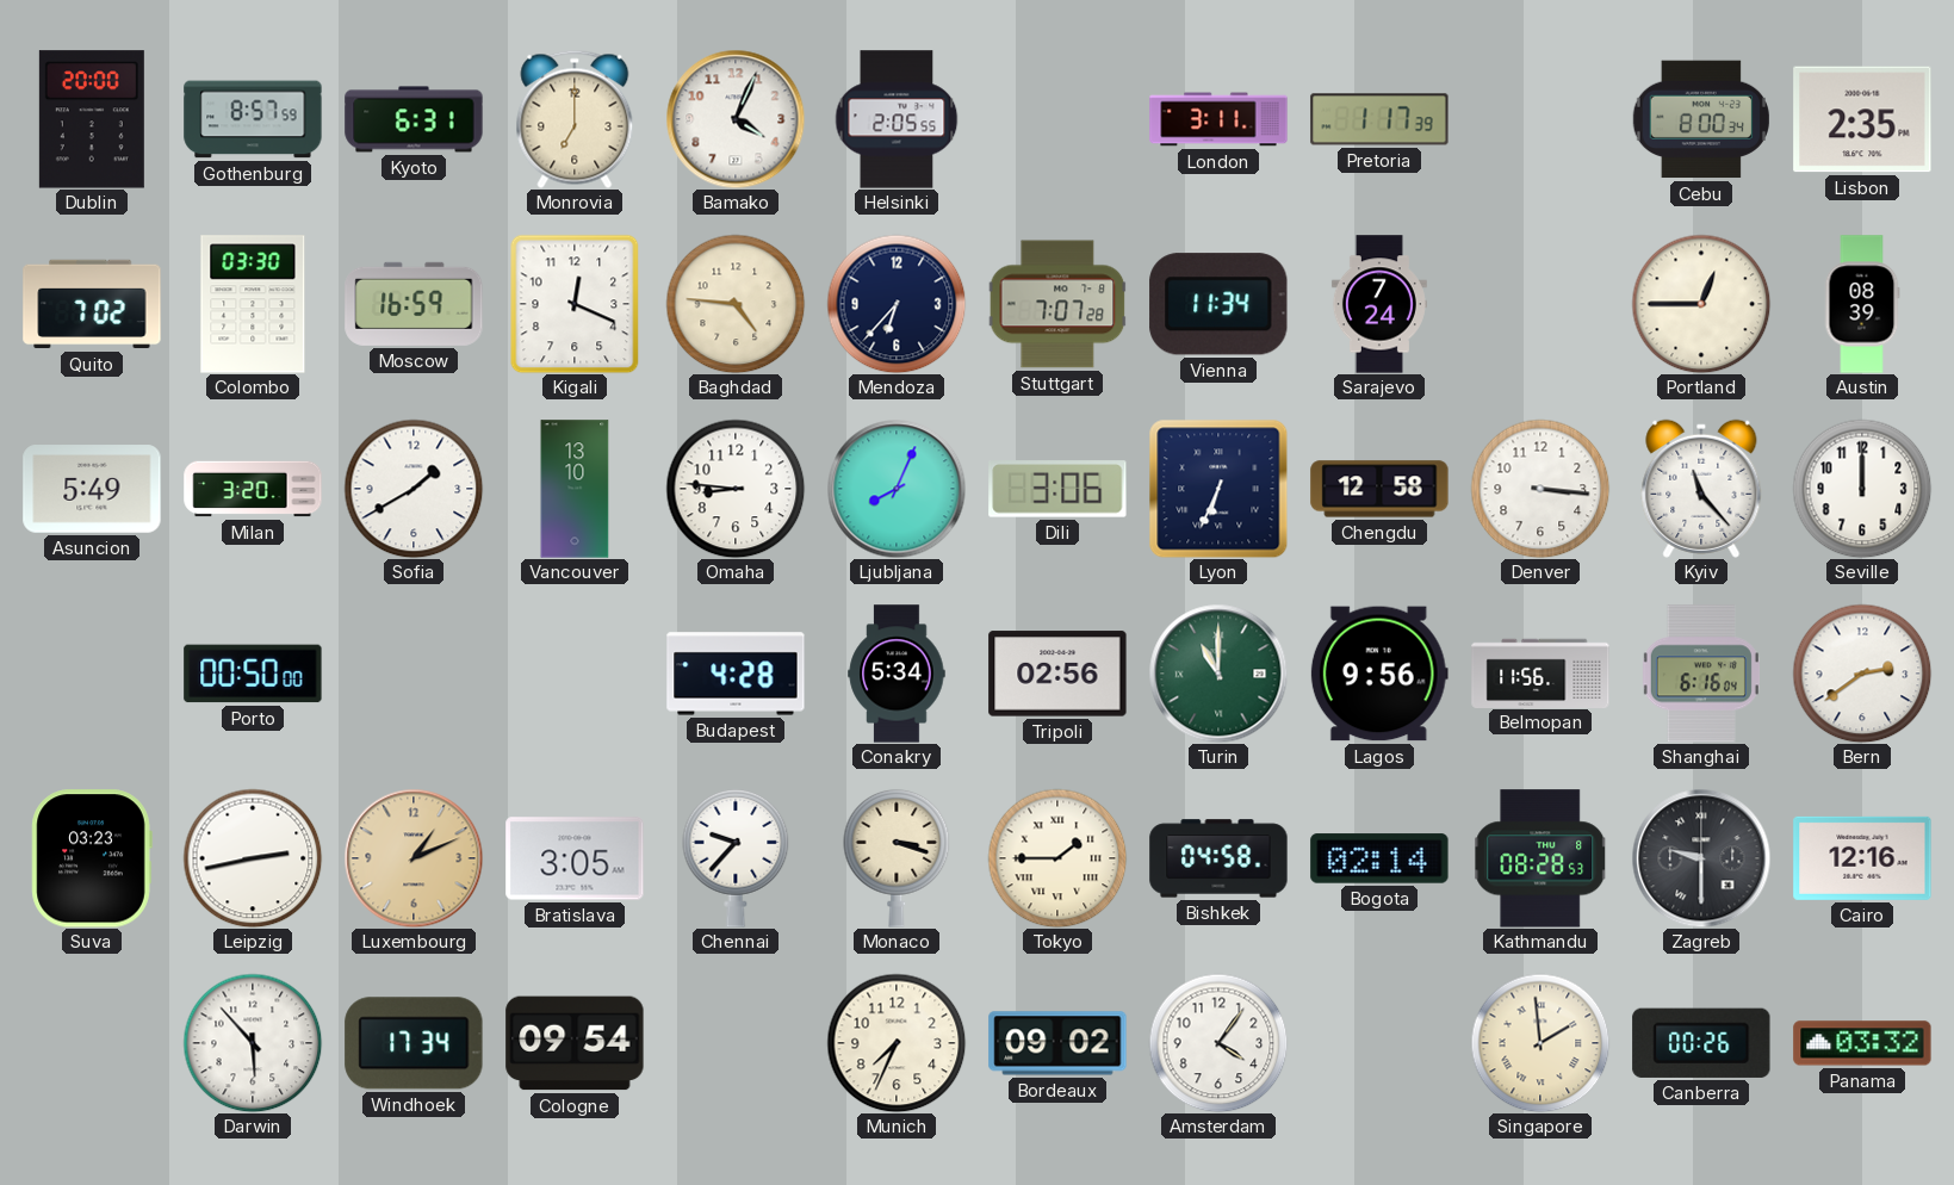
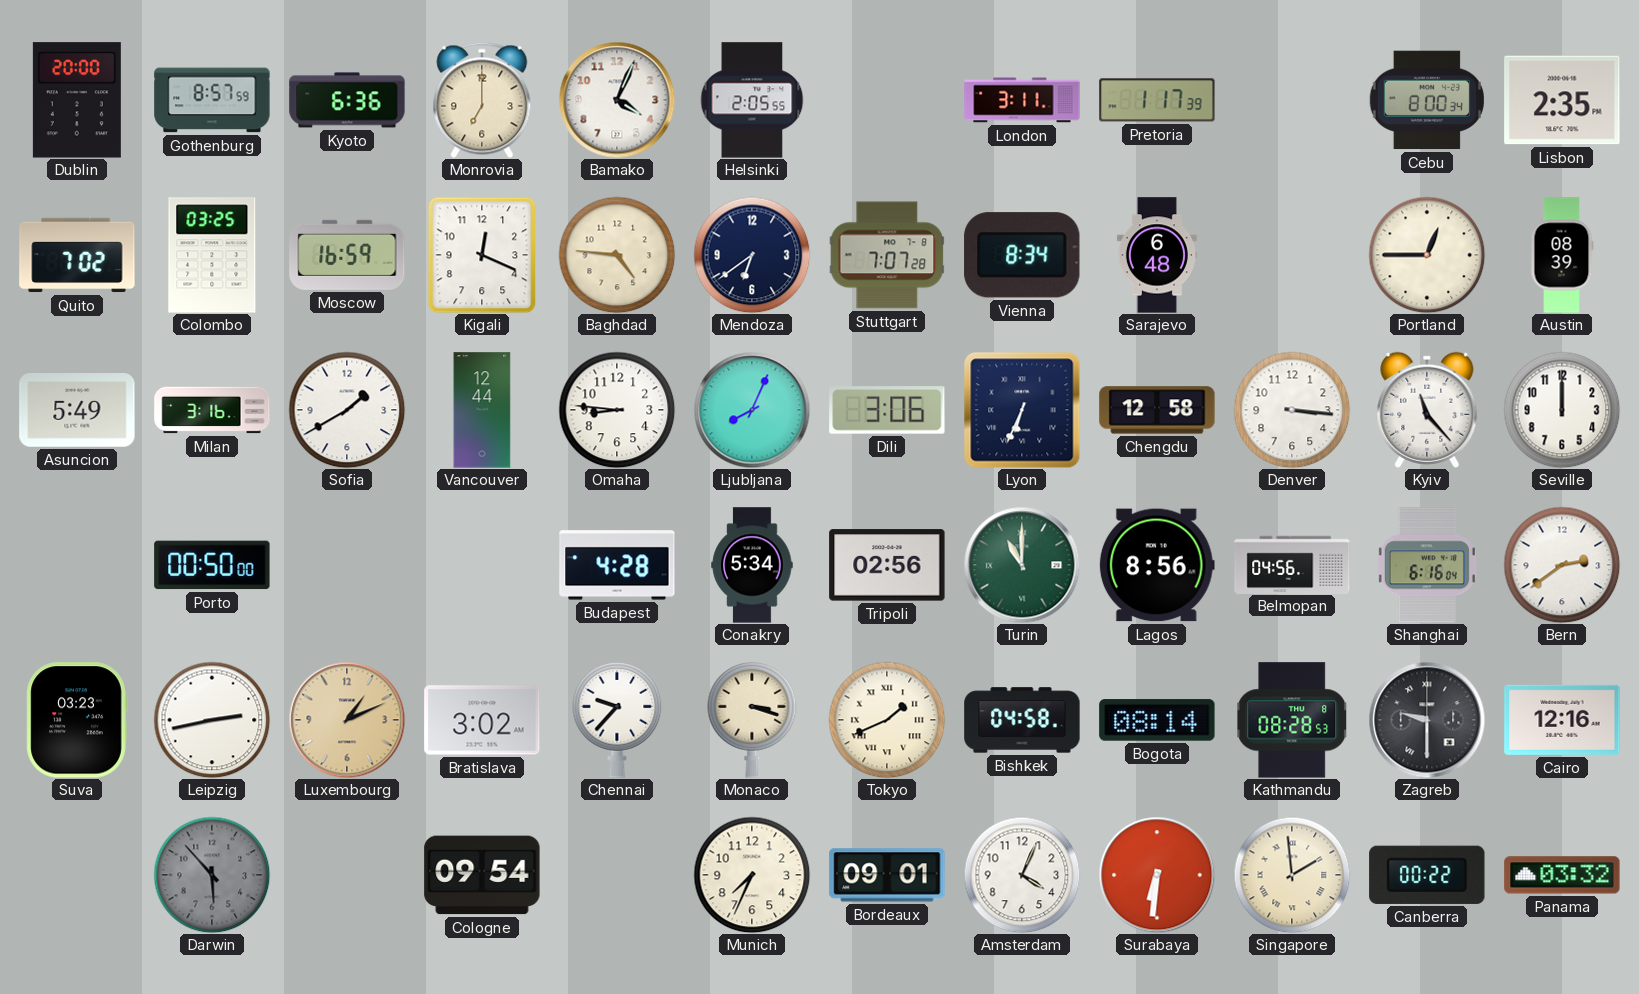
Kyoto: 6:31 -> 6:36
Colombo: 03:30 -> 03:25
Mendoza: 6:37 -> 6:39
Vienna: 11:34 -> 8:34
Sarajevo: 7:24 -> 6:48
Milan: 3:20 -> 3:16
Vancouver: 13:10 -> 12:44
Lagos: 9:56 -> 8:56
Belmopan: 11:56 -> 04:56
Bratislava: 3:05 -> 3:02
Tokyo: 1:45 -> 1:41
Bogota: 02:14 -> 08:14
Darwin dial: white -> grey
Windhoek: 17:34 -> none
Bordeaux: 09:02 -> 09:01
Amsterdam: 4:06 -> 4:04
Surabaya: none -> 6:31
Canberra: 00:26 -> 00:22
